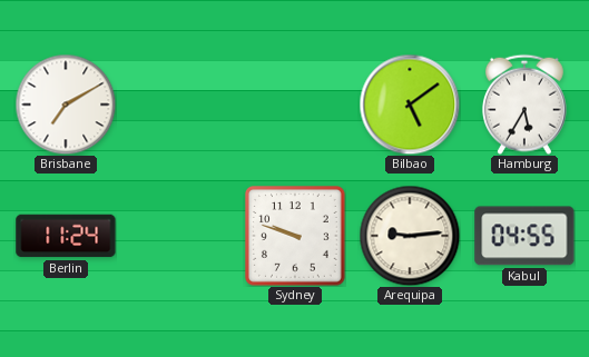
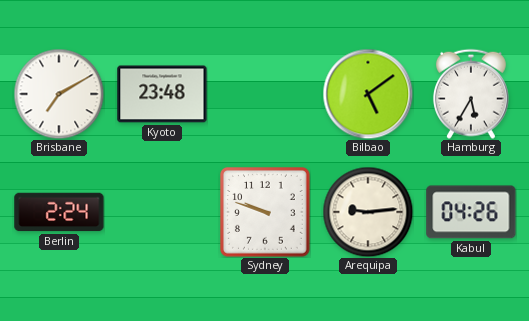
Kyoto: none -> 23:48
Berlin: 11:24 -> 2:24
Kabul: 04:55 -> 04:26
